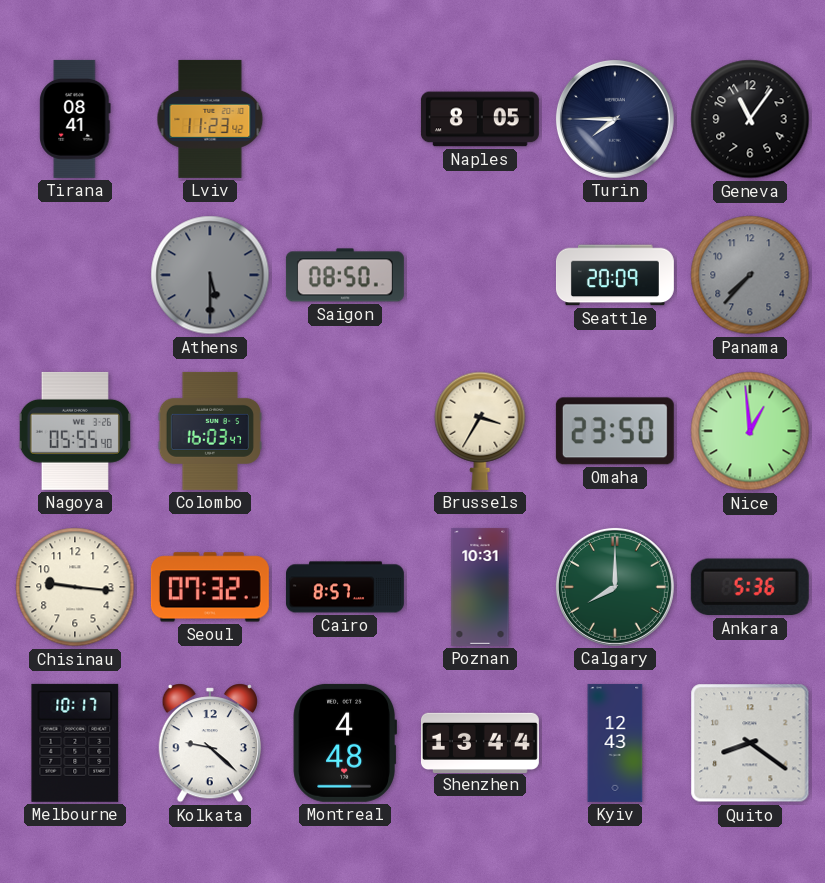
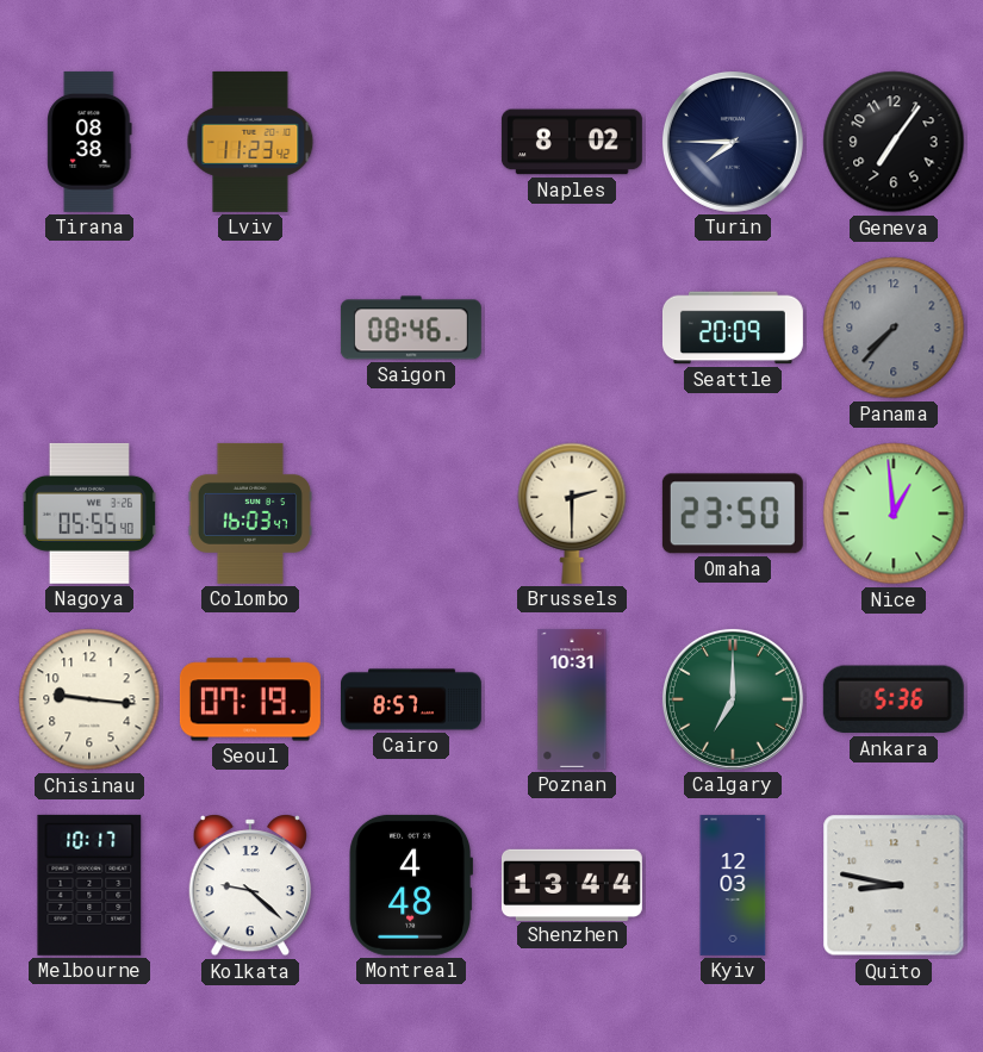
Tirana: 08:41 -> 08:38
Naples: 8:05 -> 8:02
Geneva: 11:06 -> 7:06
Athens: 5:30 -> none
Saigon: 08:50 -> 08:46
Brussels: 3:35 -> 2:30
Seoul: 07:32 -> 07:19
Calgary: 8:00 -> 7:00
Kyiv: 12:43 -> 12:03
Quito: 8:21 -> 8:47
